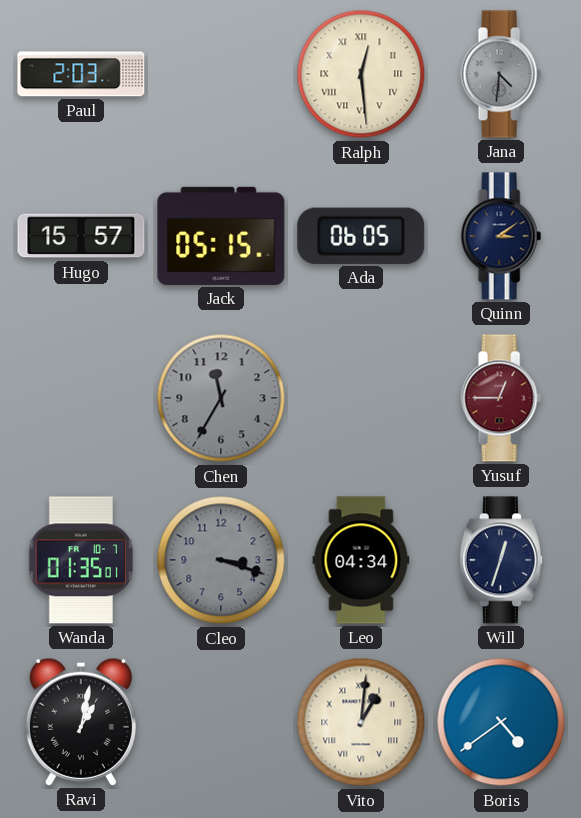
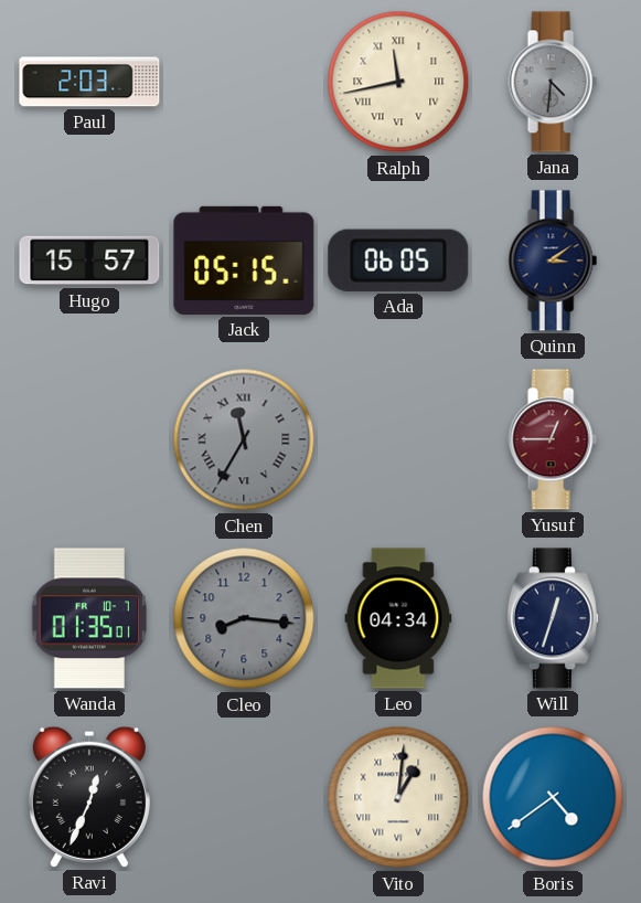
Ralph: 12:29 -> 11:43
Chen numerals: Arabic -> Roman
Cleo: 3:18 -> 8:16
Ravi: 1:02 -> 12:34
